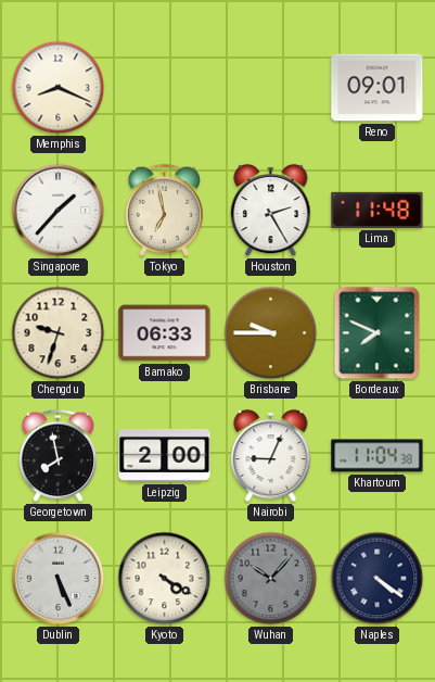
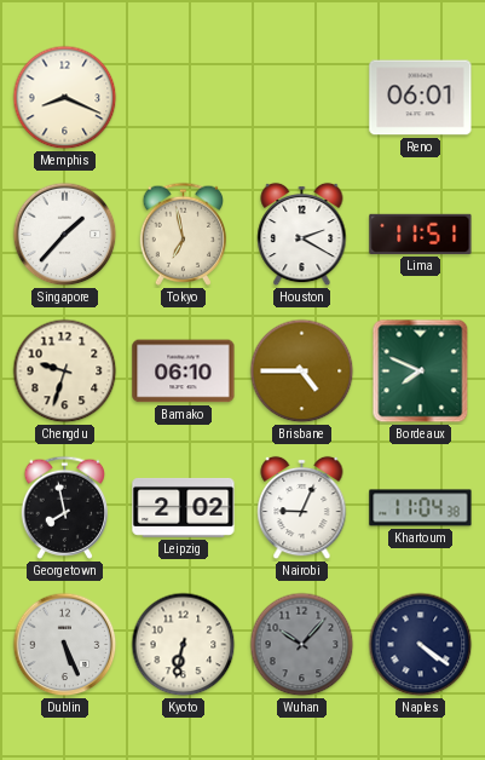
Reno: 09:01 -> 06:01
Houston: 2:25 -> 2:20
Lima: 11:48 -> 11:51
Bamako: 06:33 -> 06:10
Brisbane: 9:45 -> 4:45
Leipzig: 2:00 -> 2:02
Kyoto: 4:20 -> 6:32
